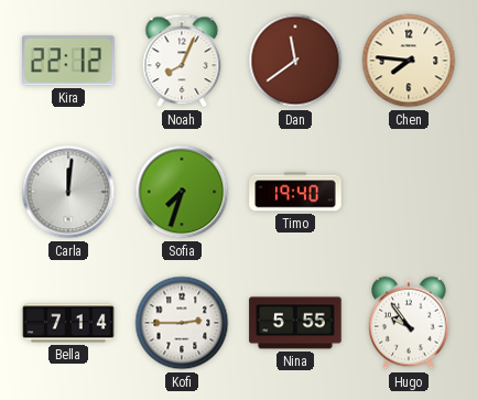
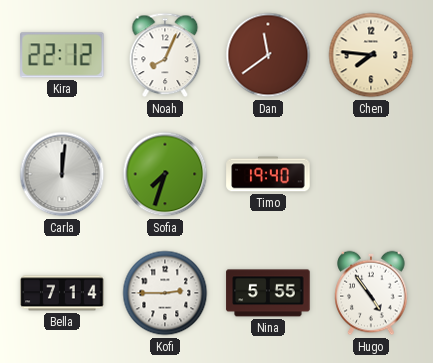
Hugo: 9:54 -> 4:54
